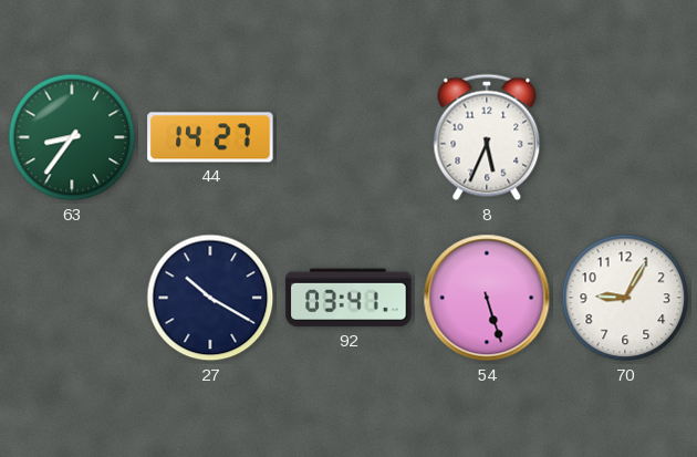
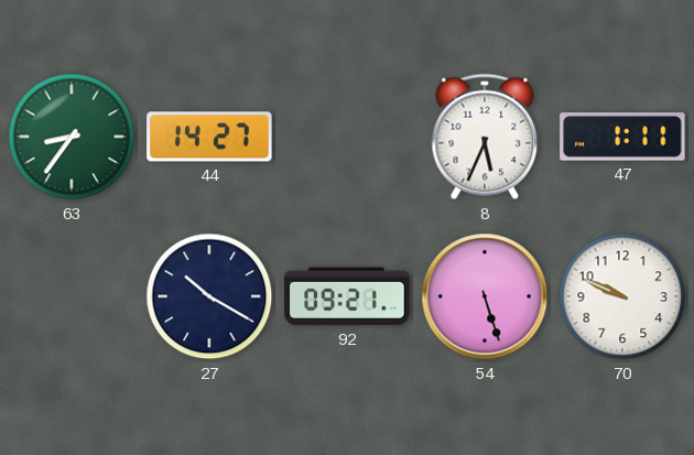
47: none -> 1:11
92: 03:41 -> 09:21
70: 9:05 -> 9:49
